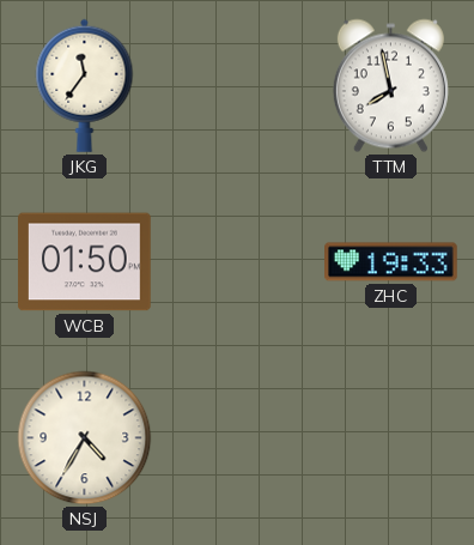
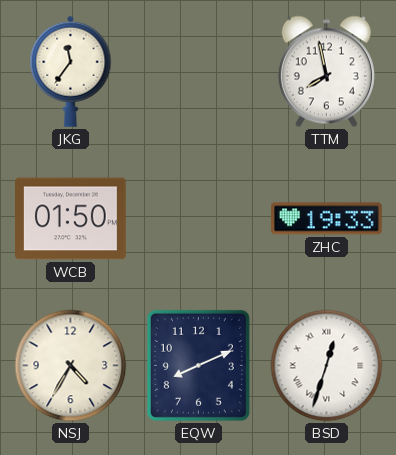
EQW: none -> 8:11
BSD: none -> 12:33
